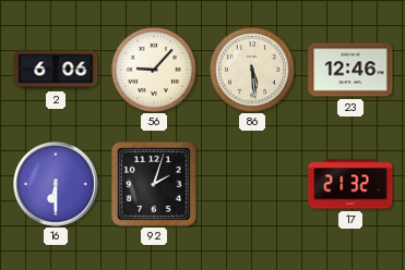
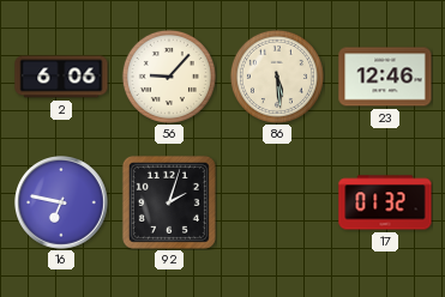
16: 6:30 -> 6:47
17: 21:32 -> 01:32
